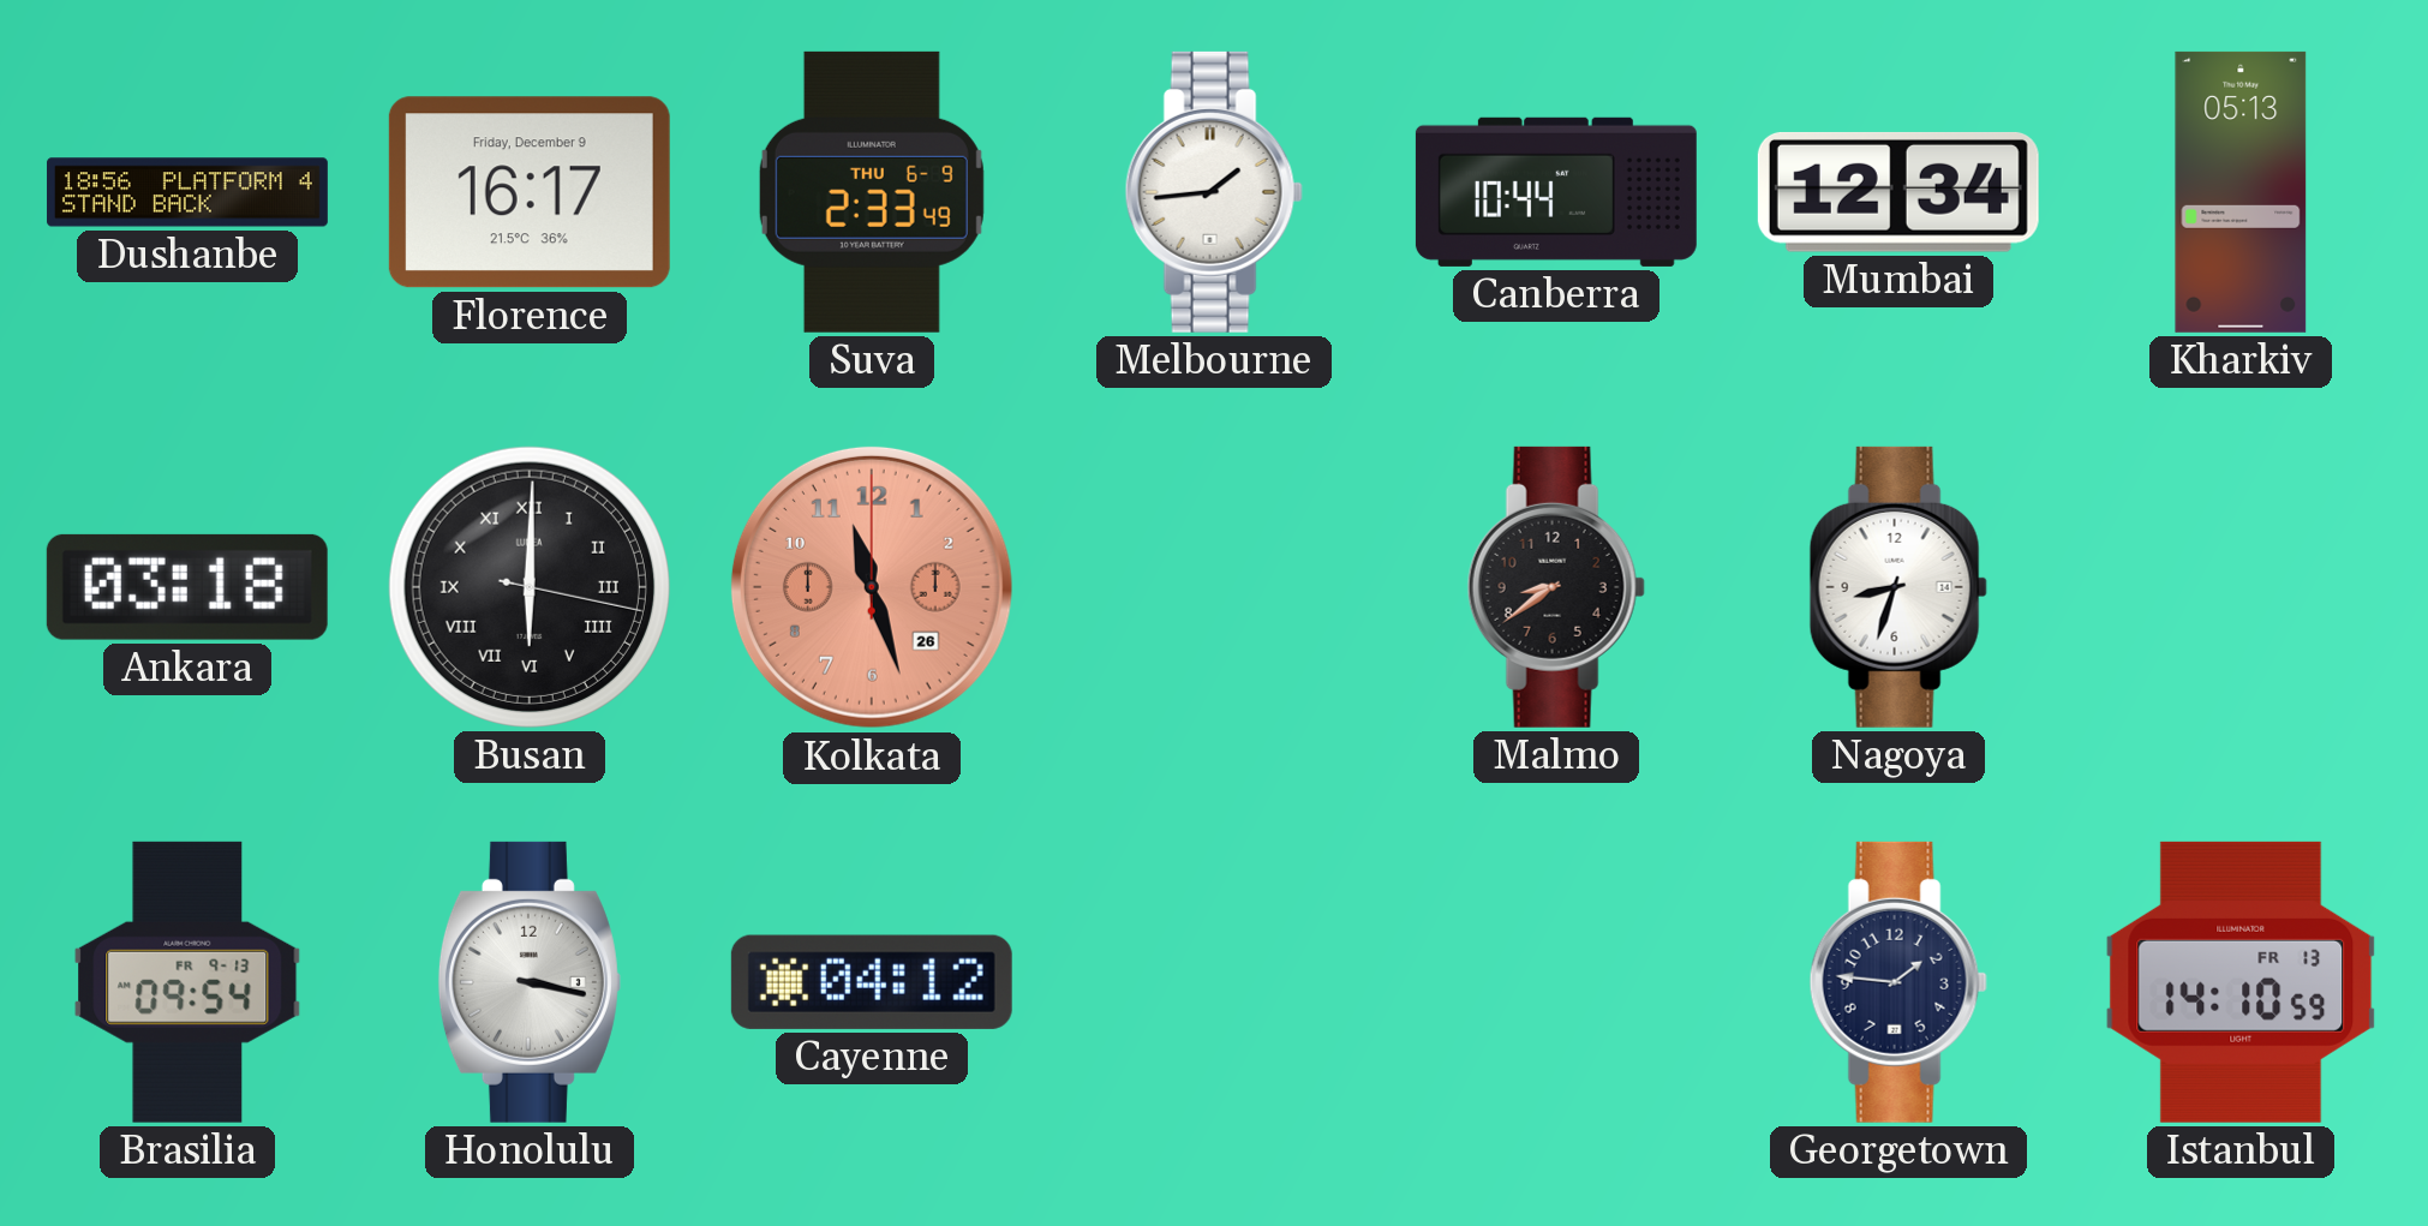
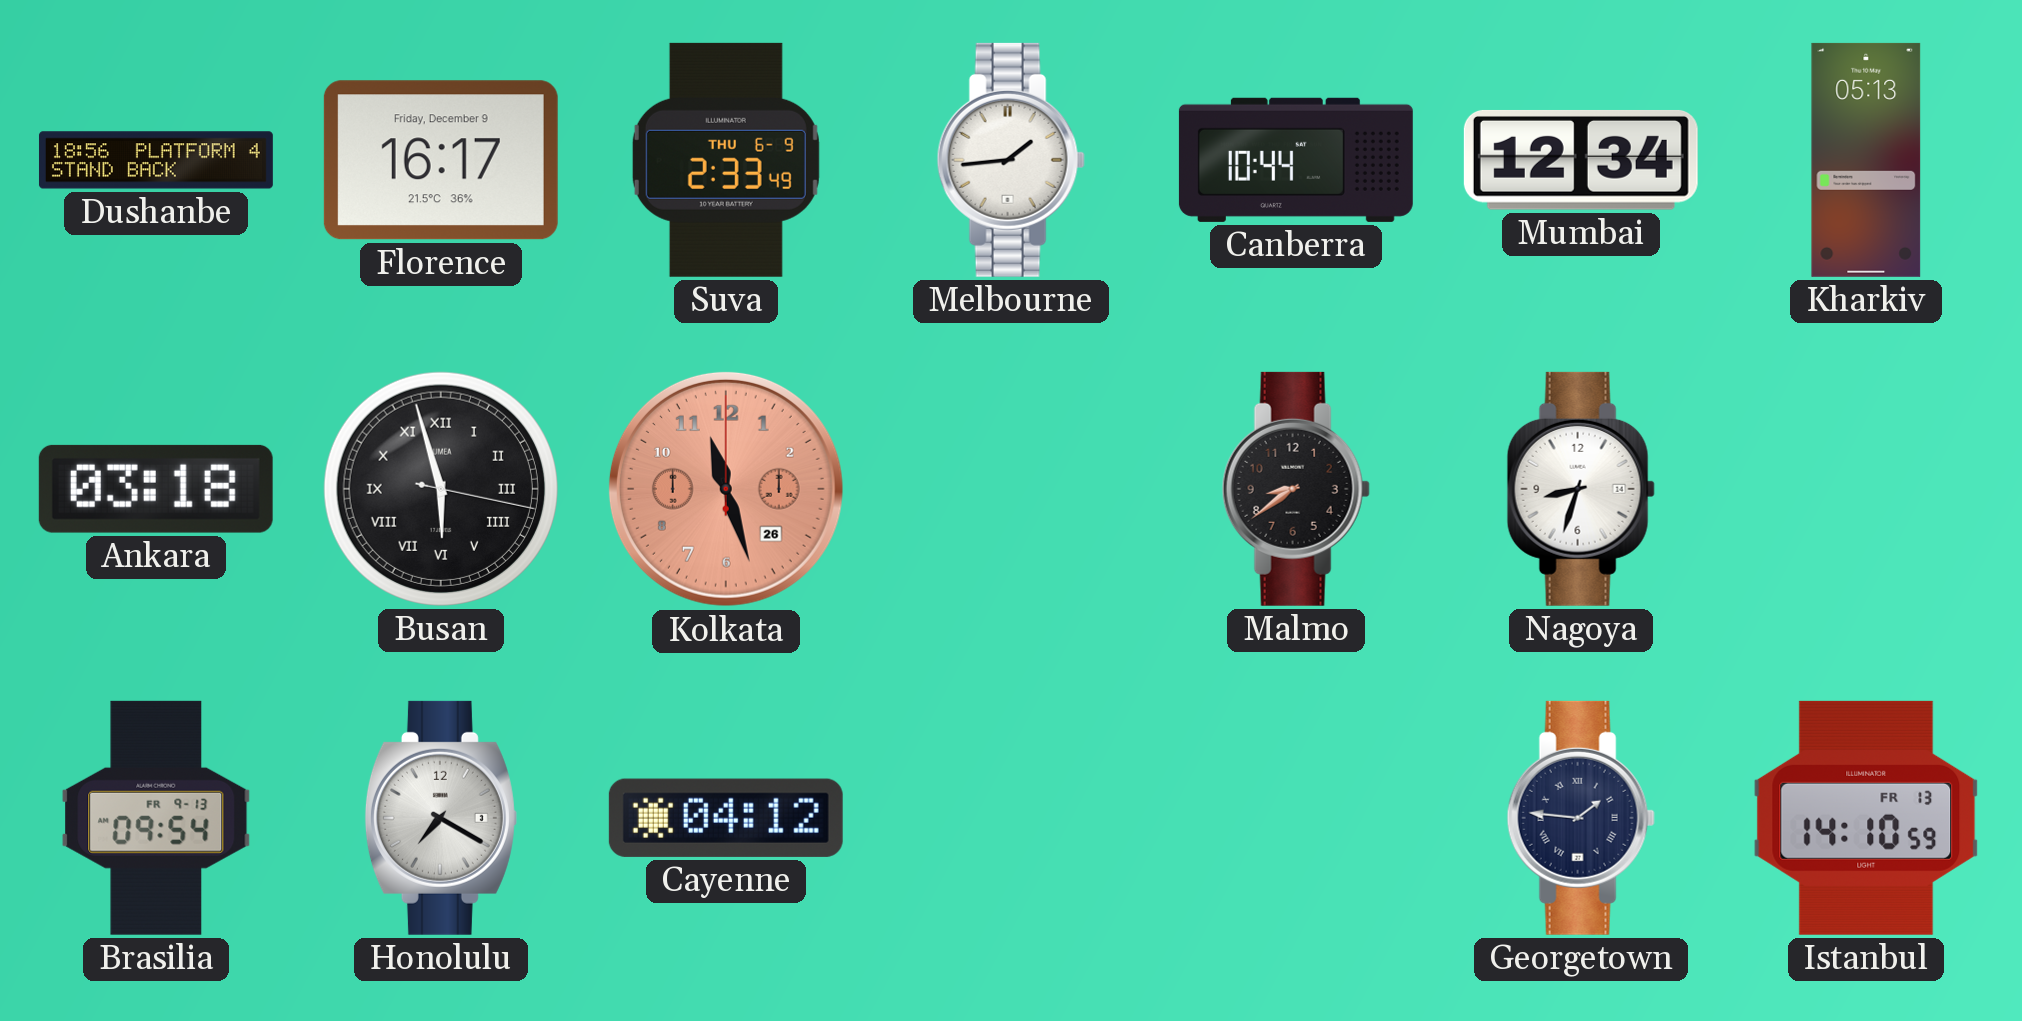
Busan: 6:00 -> 5:57
Honolulu: 3:17 -> 7:20
Georgetown numerals: Arabic -> Roman
